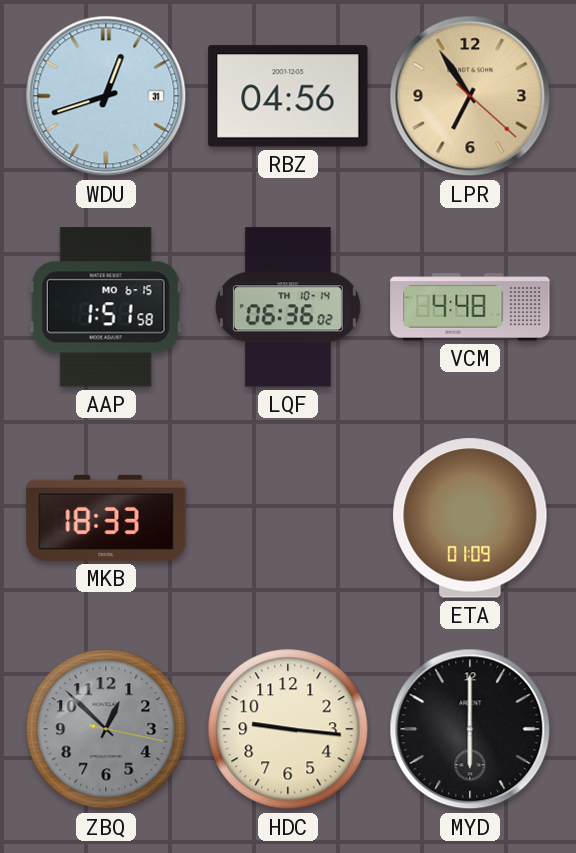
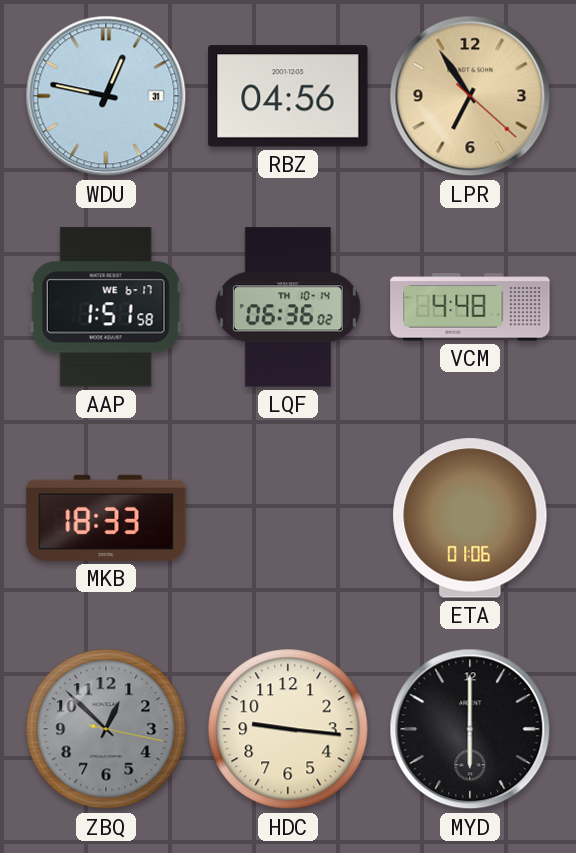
WDU: 12:42 -> 12:47
AAP date: MO 6-15 -> WE 6-17
ETA: 01:09 -> 01:06
